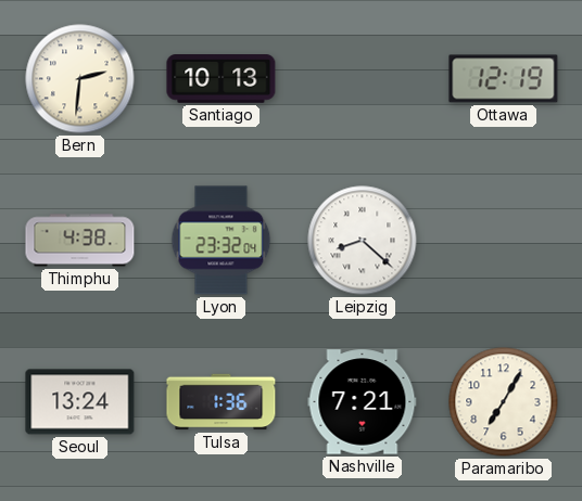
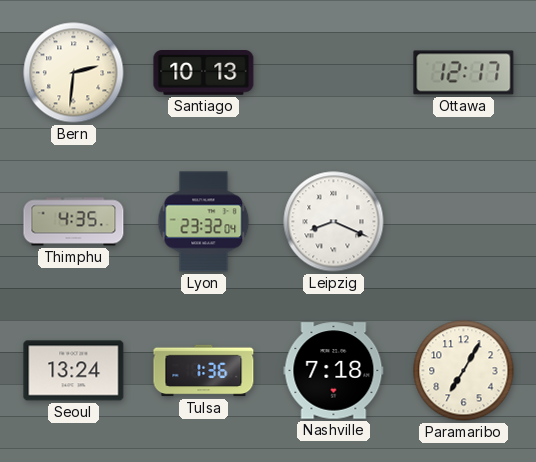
Ottawa: 12:19 -> 12:17
Thimphu: 4:38 -> 4:35
Leipzig: 8:22 -> 8:19
Nashville: 7:21 -> 7:18
